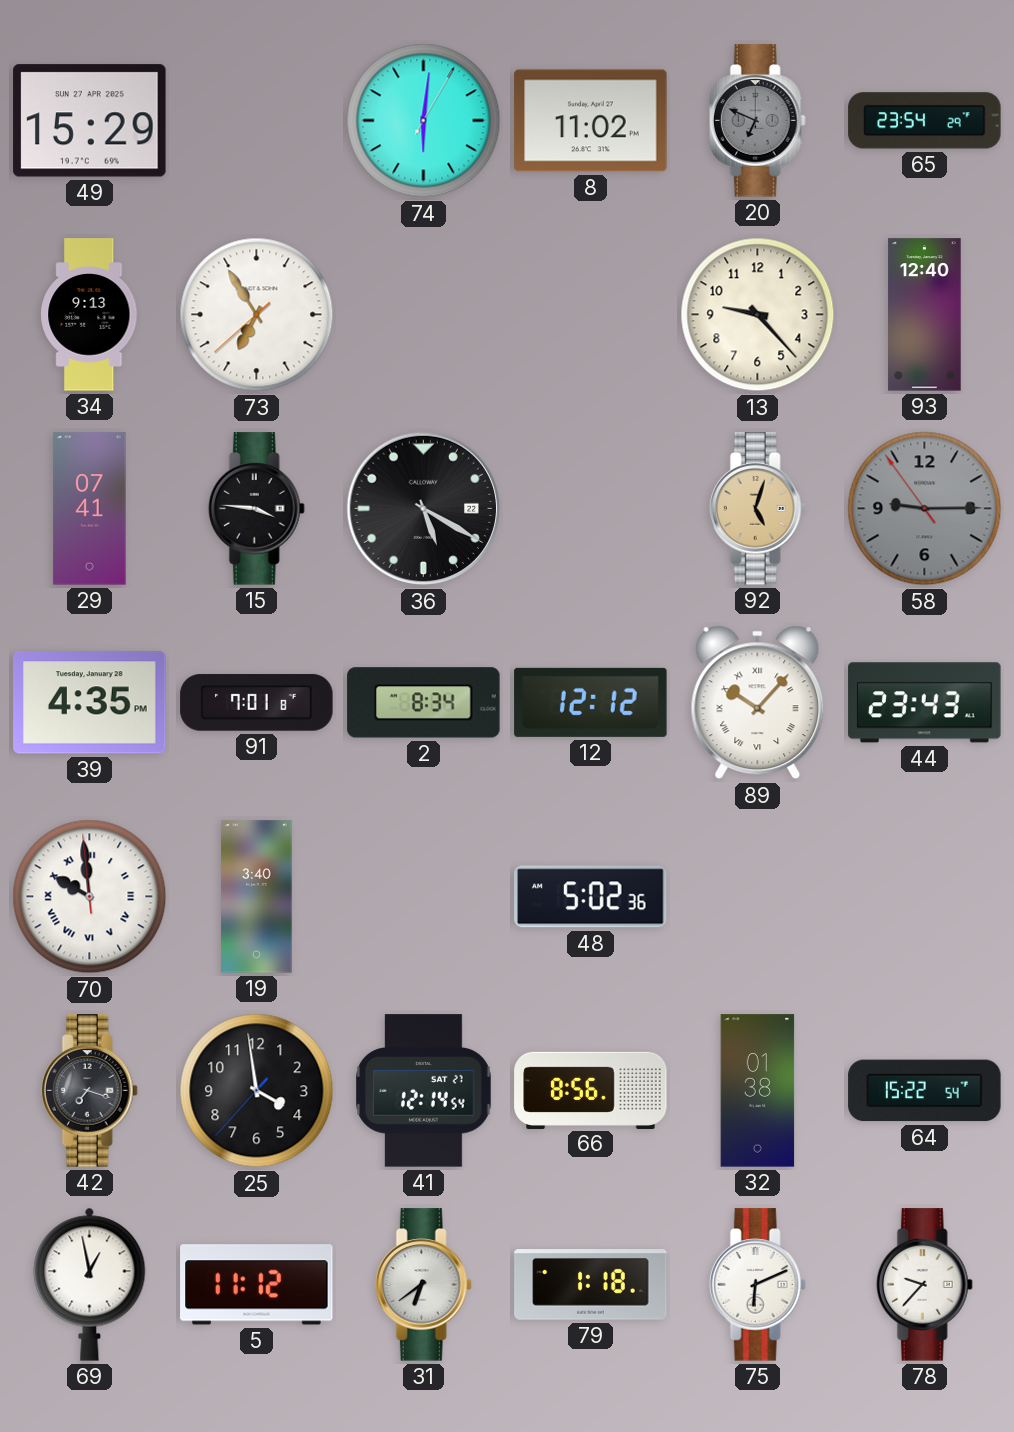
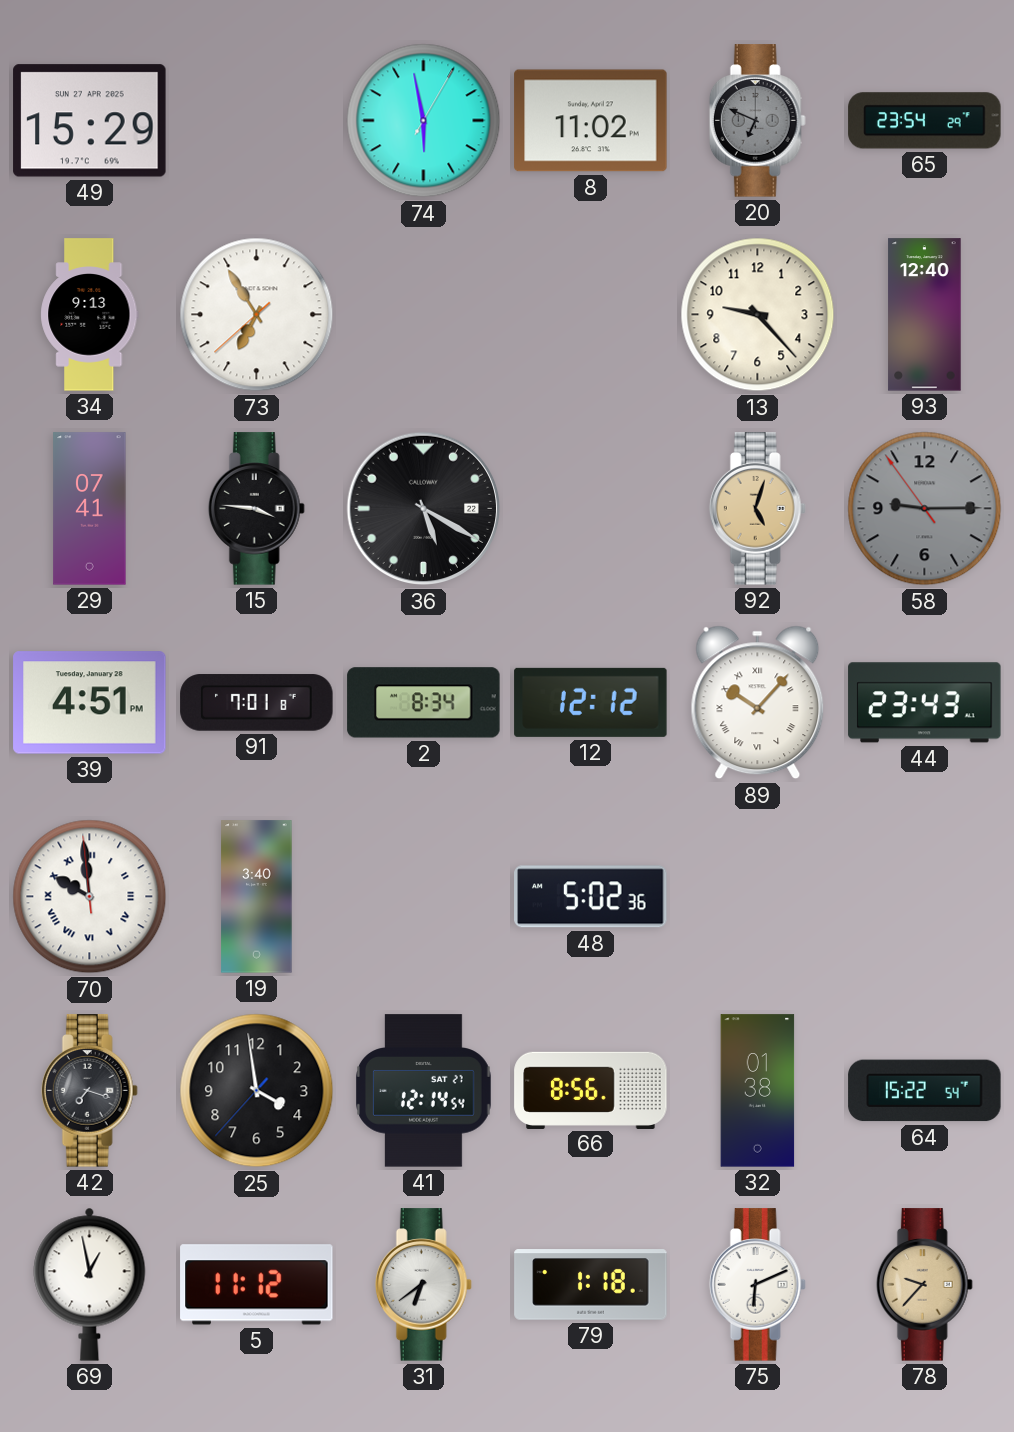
74: 6:01 -> 5:58
39: 4:35 -> 4:51
78 dial: white -> champagne
